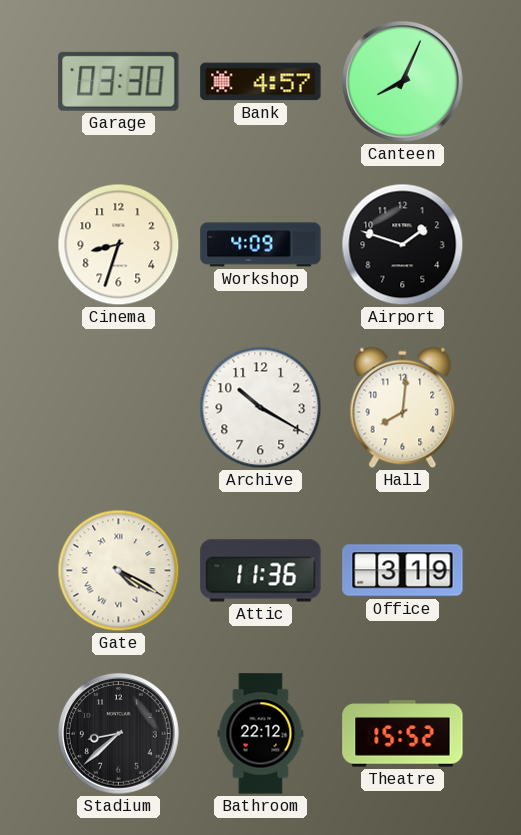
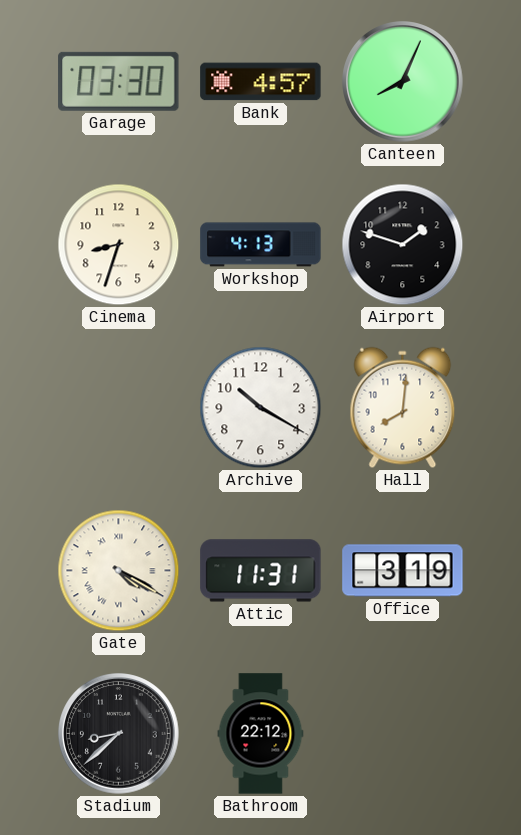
Workshop: 4:09 -> 4:13
Attic: 11:36 -> 11:31
Theatre: 15:52 -> none
